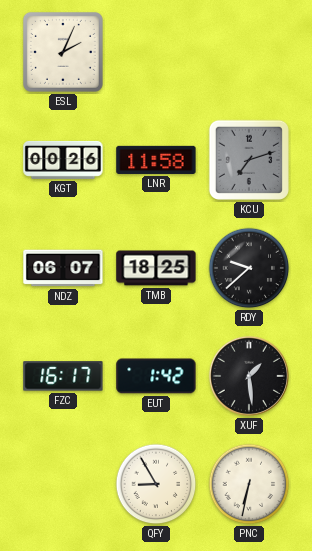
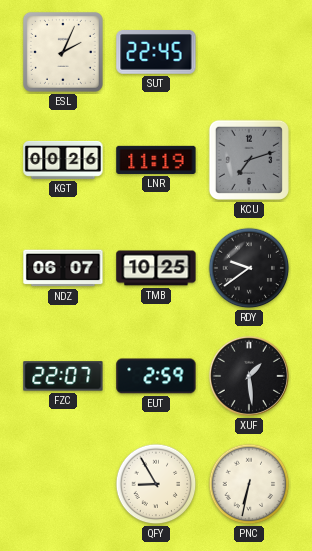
SUT: none -> 22:45
LNR: 11:58 -> 11:19
TMB: 18:25 -> 10:25
RDY: 9:38 -> 9:39
FZC: 16:17 -> 22:07
EUT: 1:42 -> 2:59
